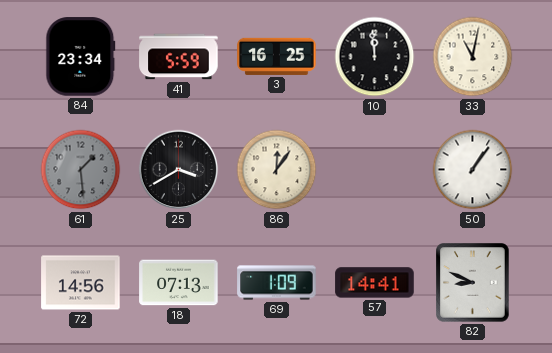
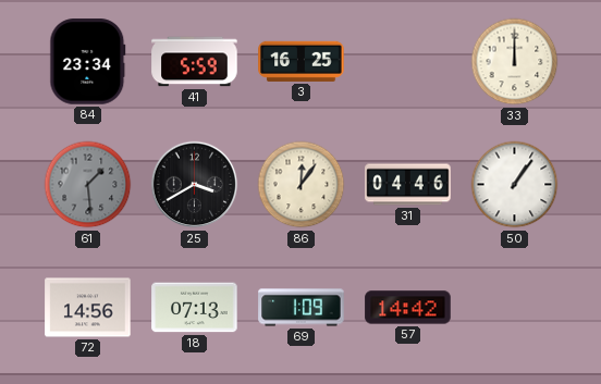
10: 11:59 -> none
33: 11:02 -> 12:00
31: none -> 04:46
57: 14:41 -> 14:42
82: 8:49 -> none
